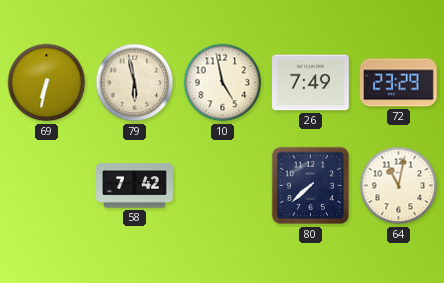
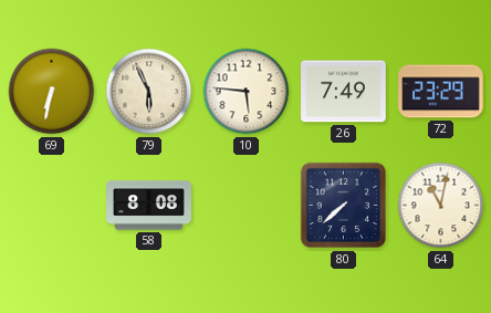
79: 5:58 -> 5:56
10: 4:58 -> 5:46
58: 7:42 -> 8:08
